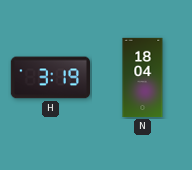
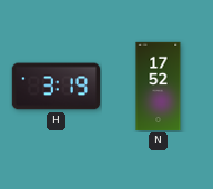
N: 18:04 -> 17:52
